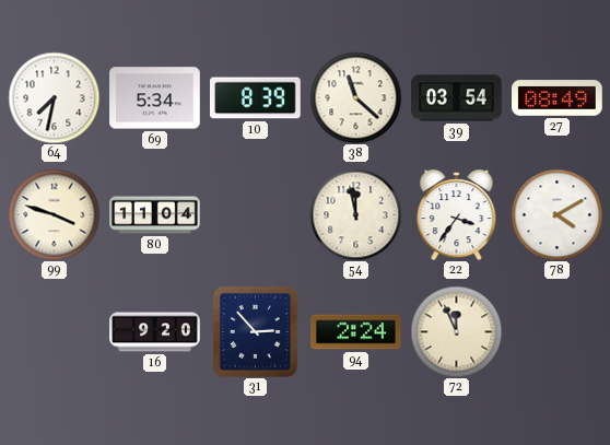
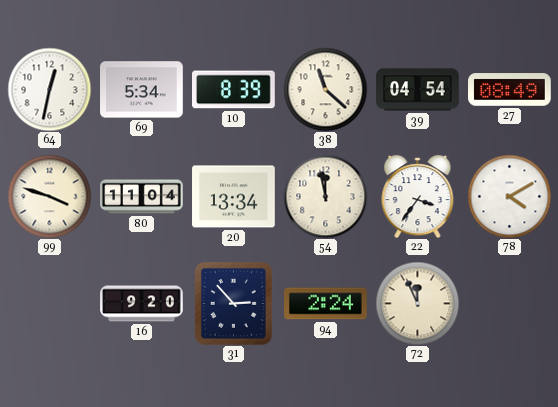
64: 7:32 -> 12:32
39: 03:54 -> 04:54
20: none -> 13:34
